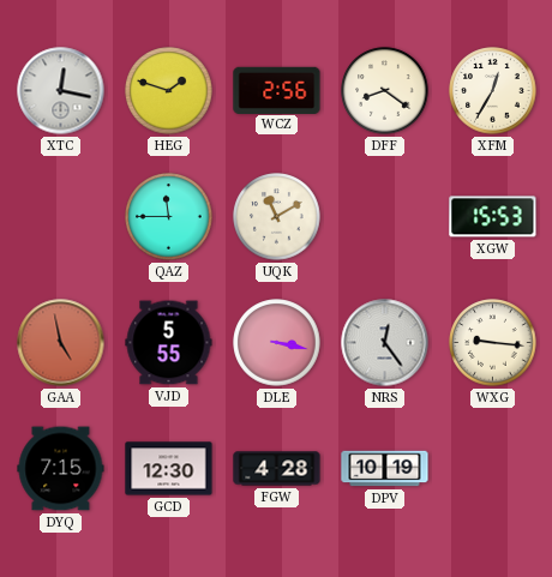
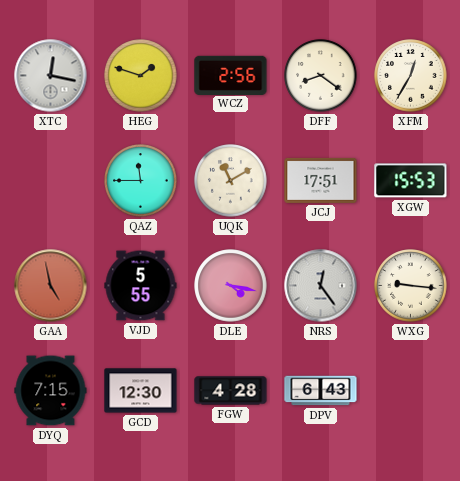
JCJ: none -> 17:51
DLE: 3:17 -> 4:17
DPV: 10:19 -> 6:43
